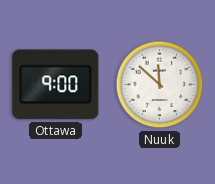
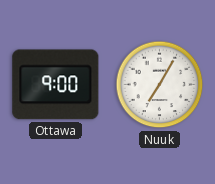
Nuuk: 11:52 -> 7:05
